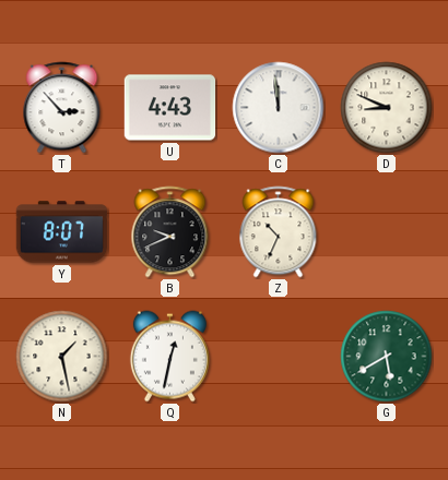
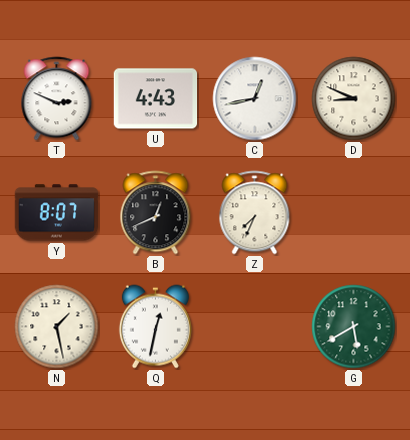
T: 2:53 -> 2:49
C: 11:59 -> 12:43
B: 9:41 -> 12:41
Z: 10:34 -> 7:34
